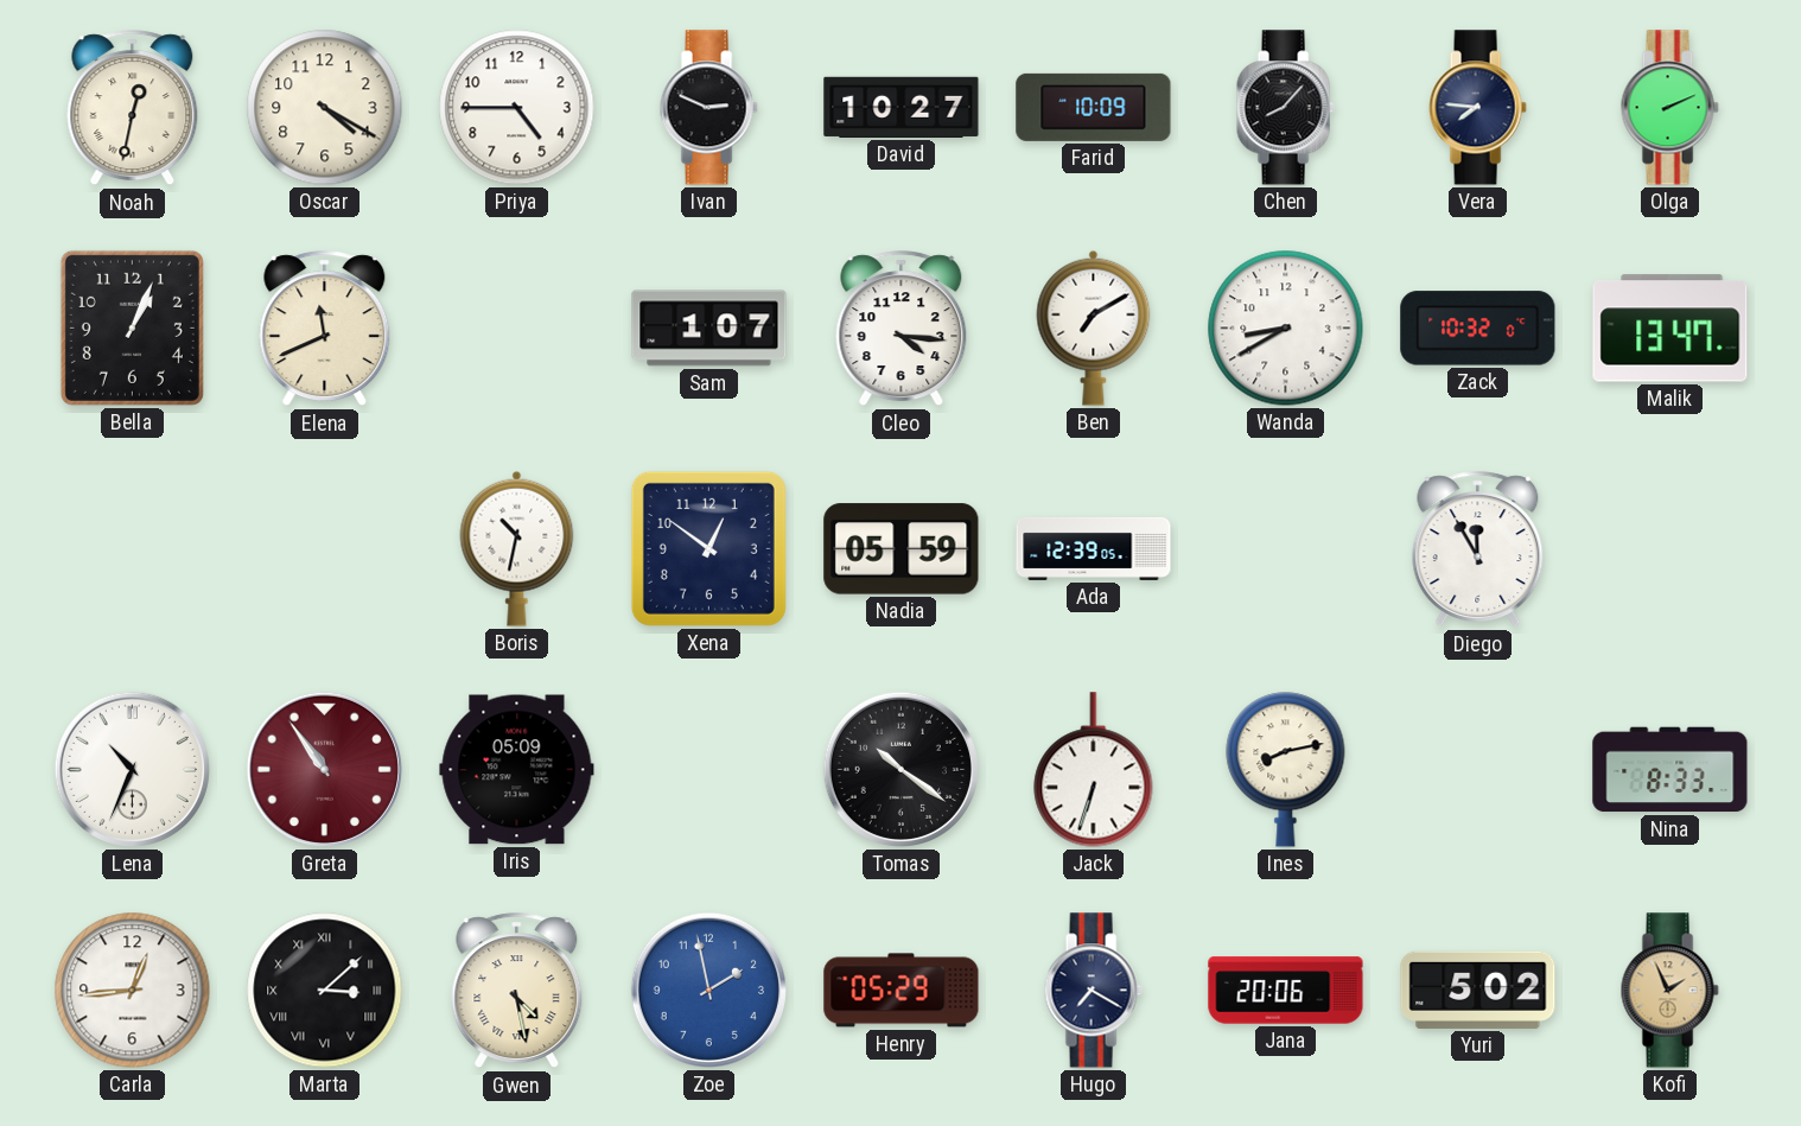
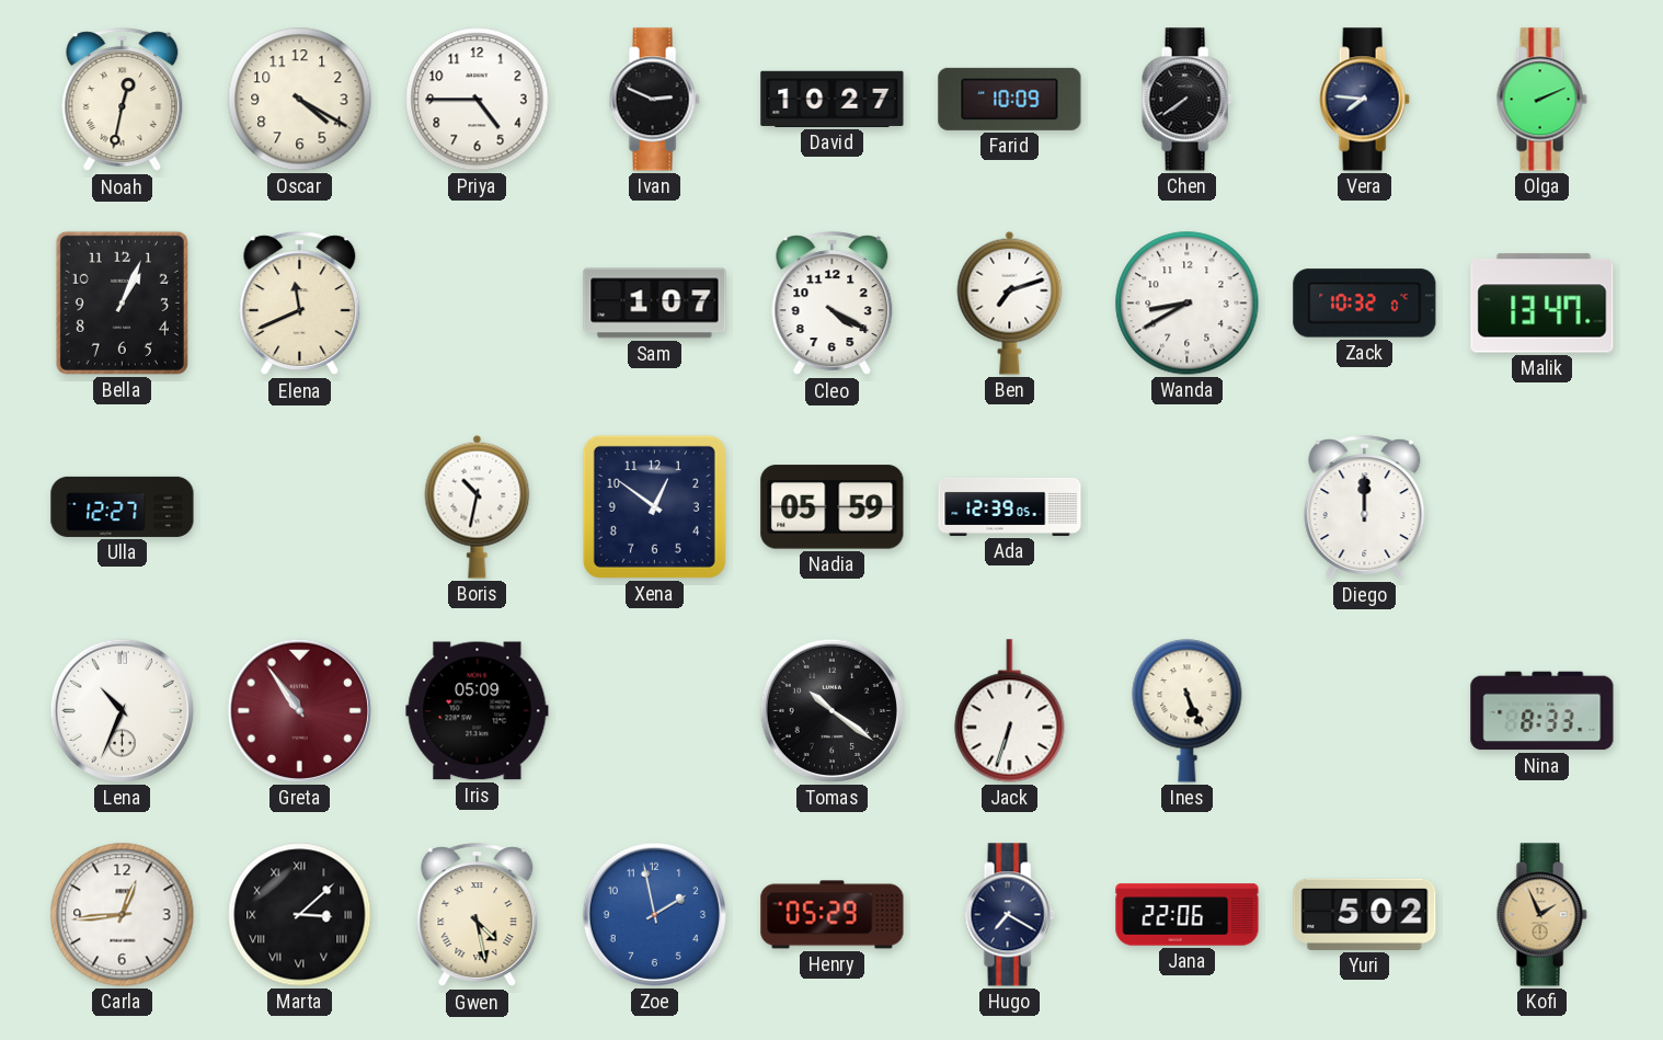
Chen: 8:07 -> 7:39
Cleo: 4:16 -> 4:20
Ben: 7:10 -> 7:12
Ulla: none -> 12:27
Diego: 11:55 -> 12:00
Ines: 8:13 -> 5:26
Jana: 20:06 -> 22:06
